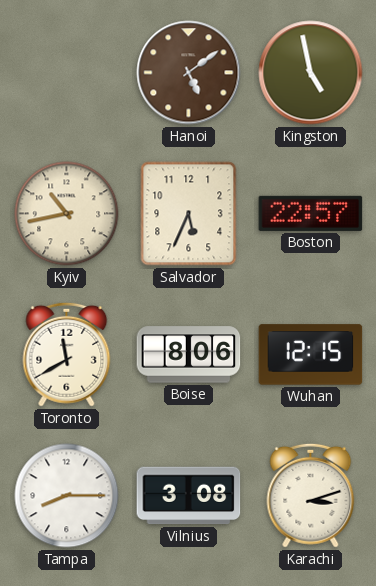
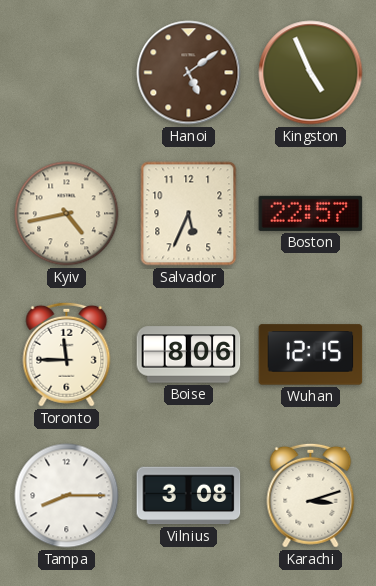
Kingston: 4:58 -> 4:56
Kyiv: 10:43 -> 4:43
Toronto: 11:40 -> 11:45
